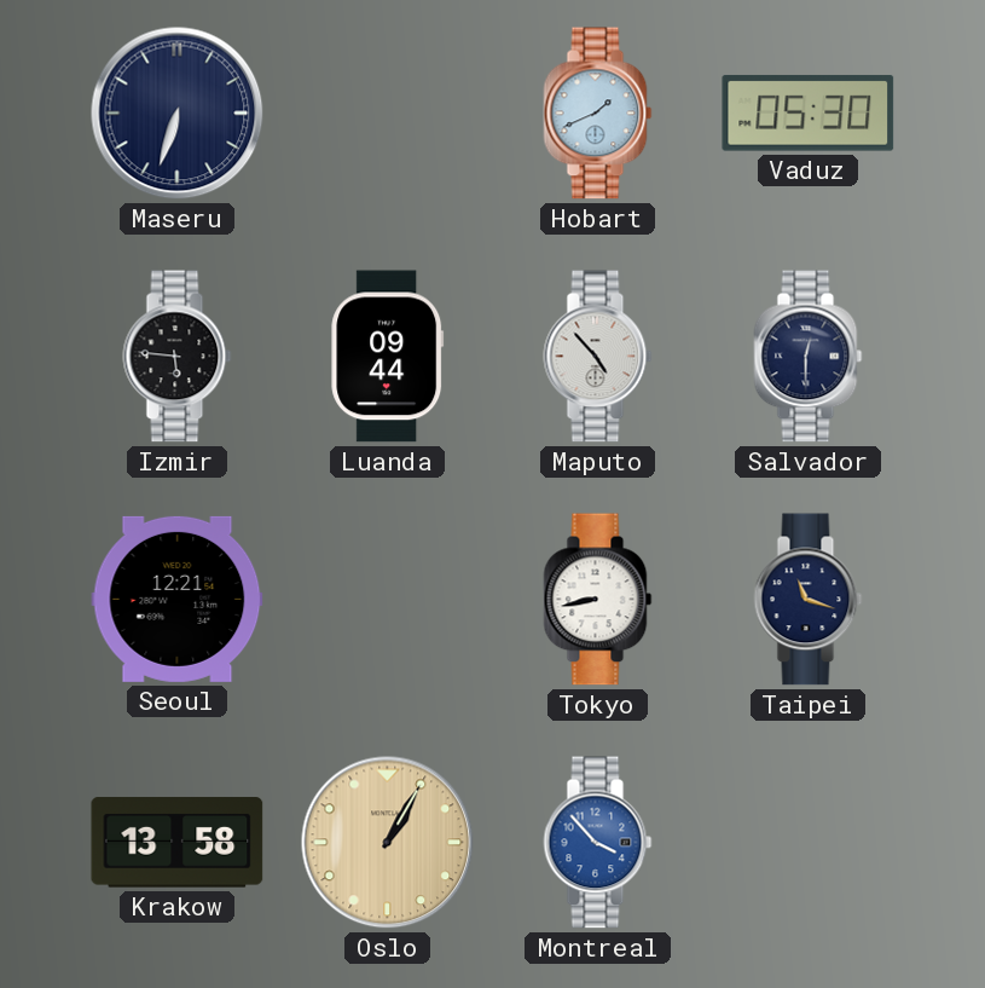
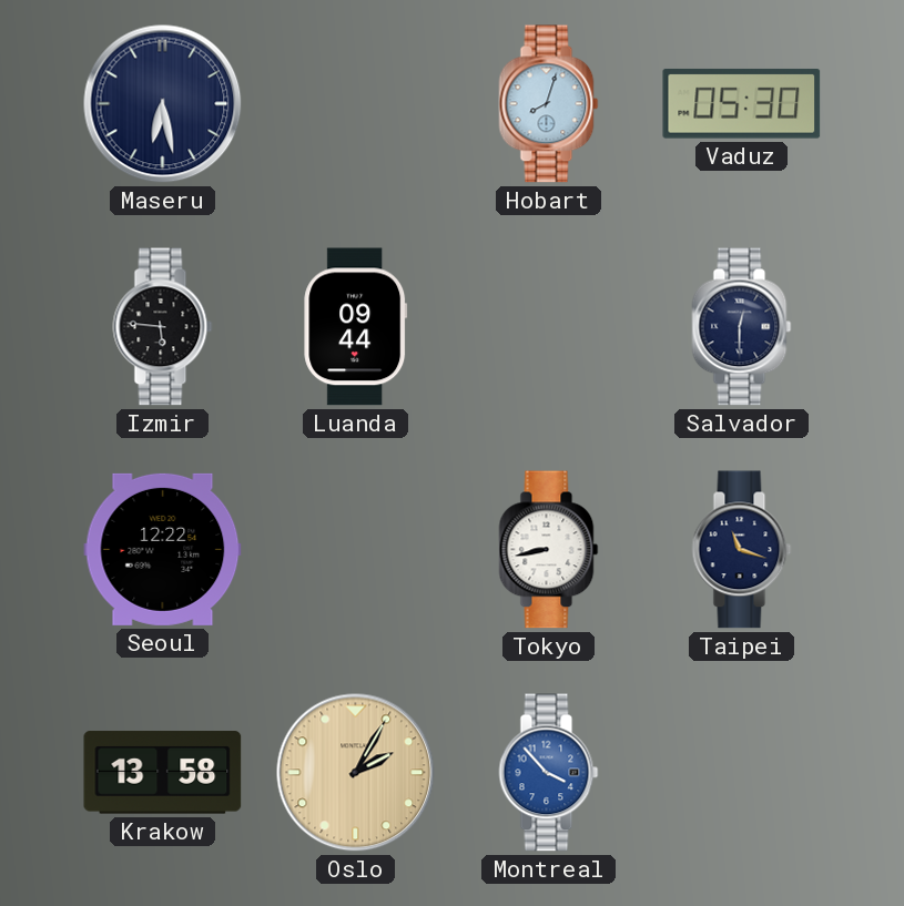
Maseru: 6:33 -> 6:28
Hobart: 1:41 -> 8:03
Maputo: 4:53 -> none
Seoul: 12:21 -> 12:22
Oslo: 1:05 -> 2:05
